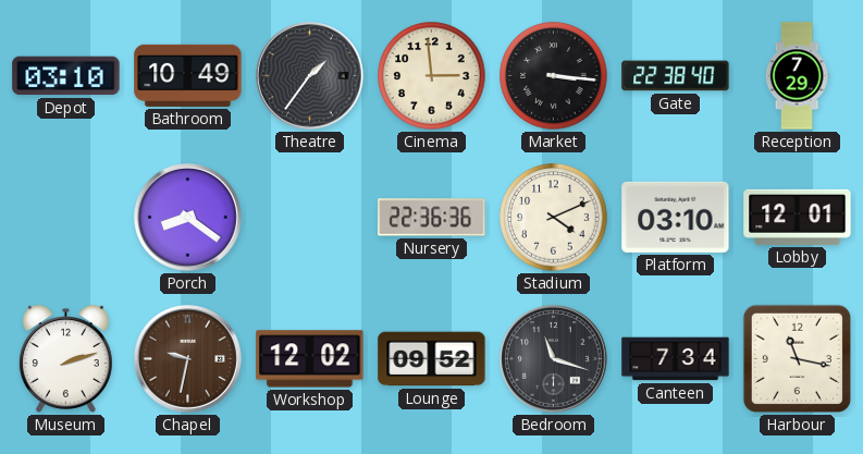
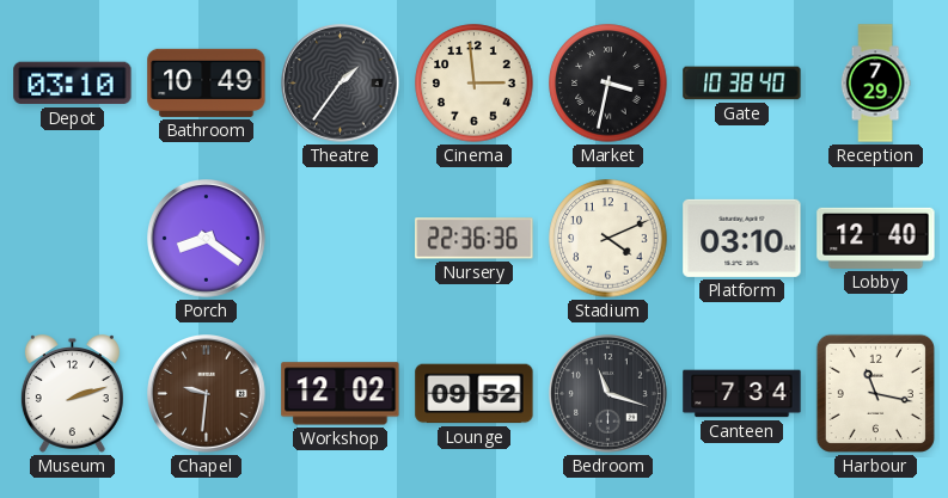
Market: 3:16 -> 3:32
Gate: 22:38 -> 10:38
Lobby: 12:01 -> 12:40
Chapel: 9:32 -> 9:31
